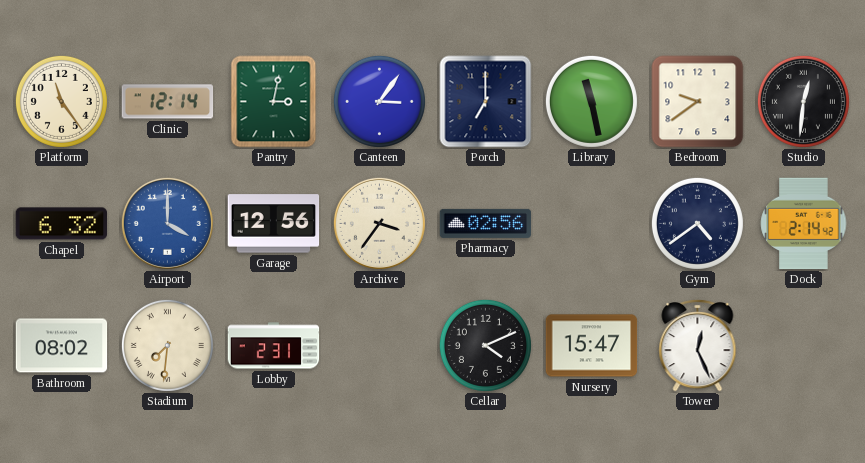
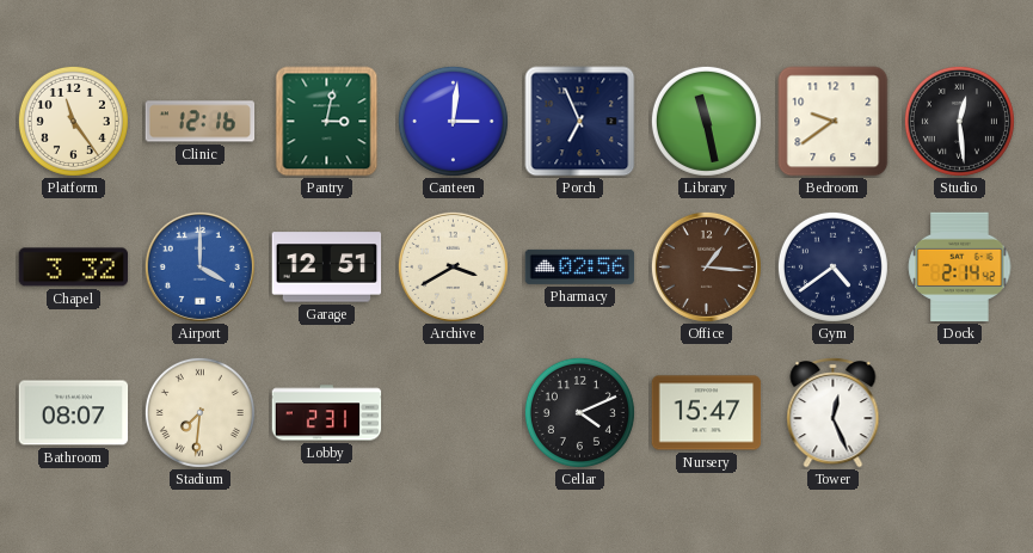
Clinic: 12:14 -> 12:16
Canteen: 3:06 -> 3:01
Porch: 7:00 -> 6:56
Studio: 12:31 -> 12:29
Chapel: 6:32 -> 3:32
Garage: 12:56 -> 12:51
Archive: 3:36 -> 3:40
Office: none -> 1:16
Bathroom: 08:02 -> 08:07
